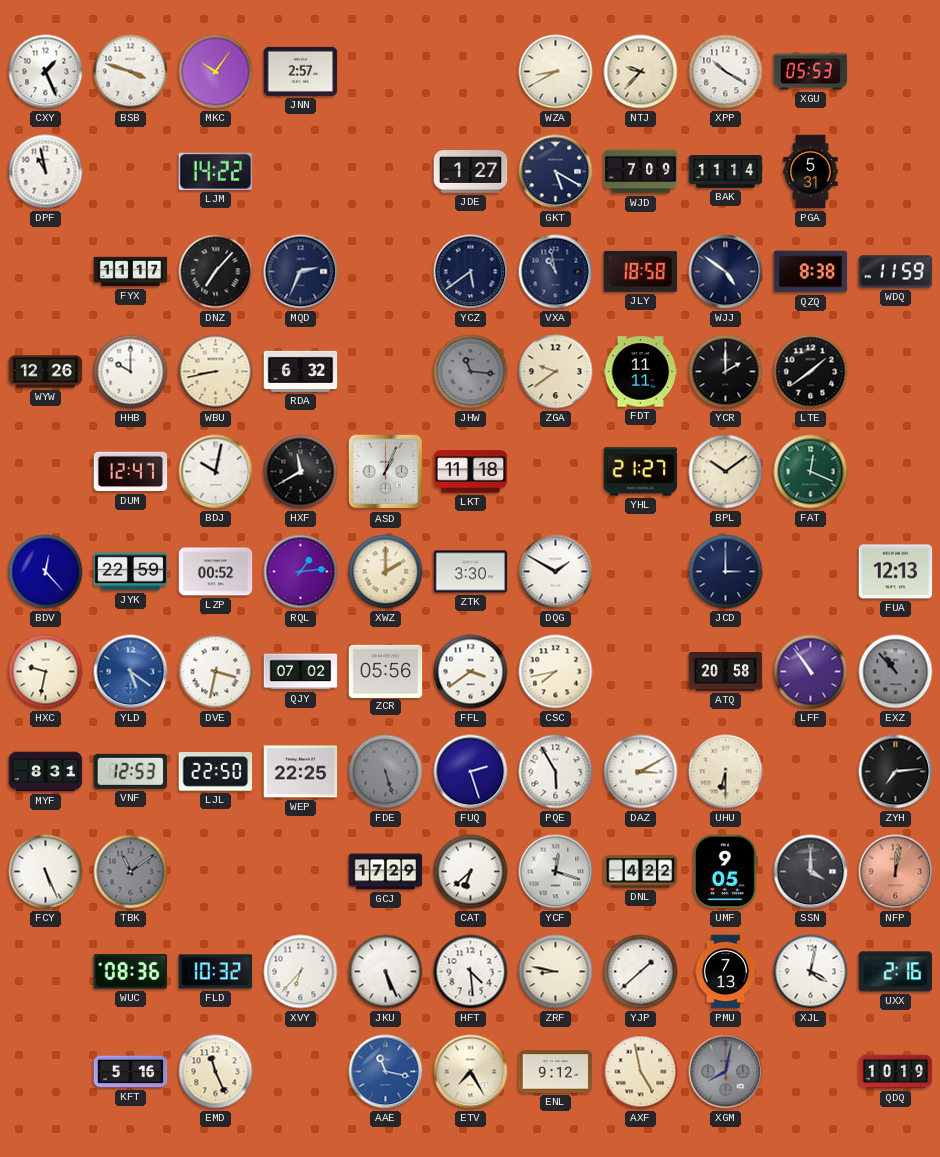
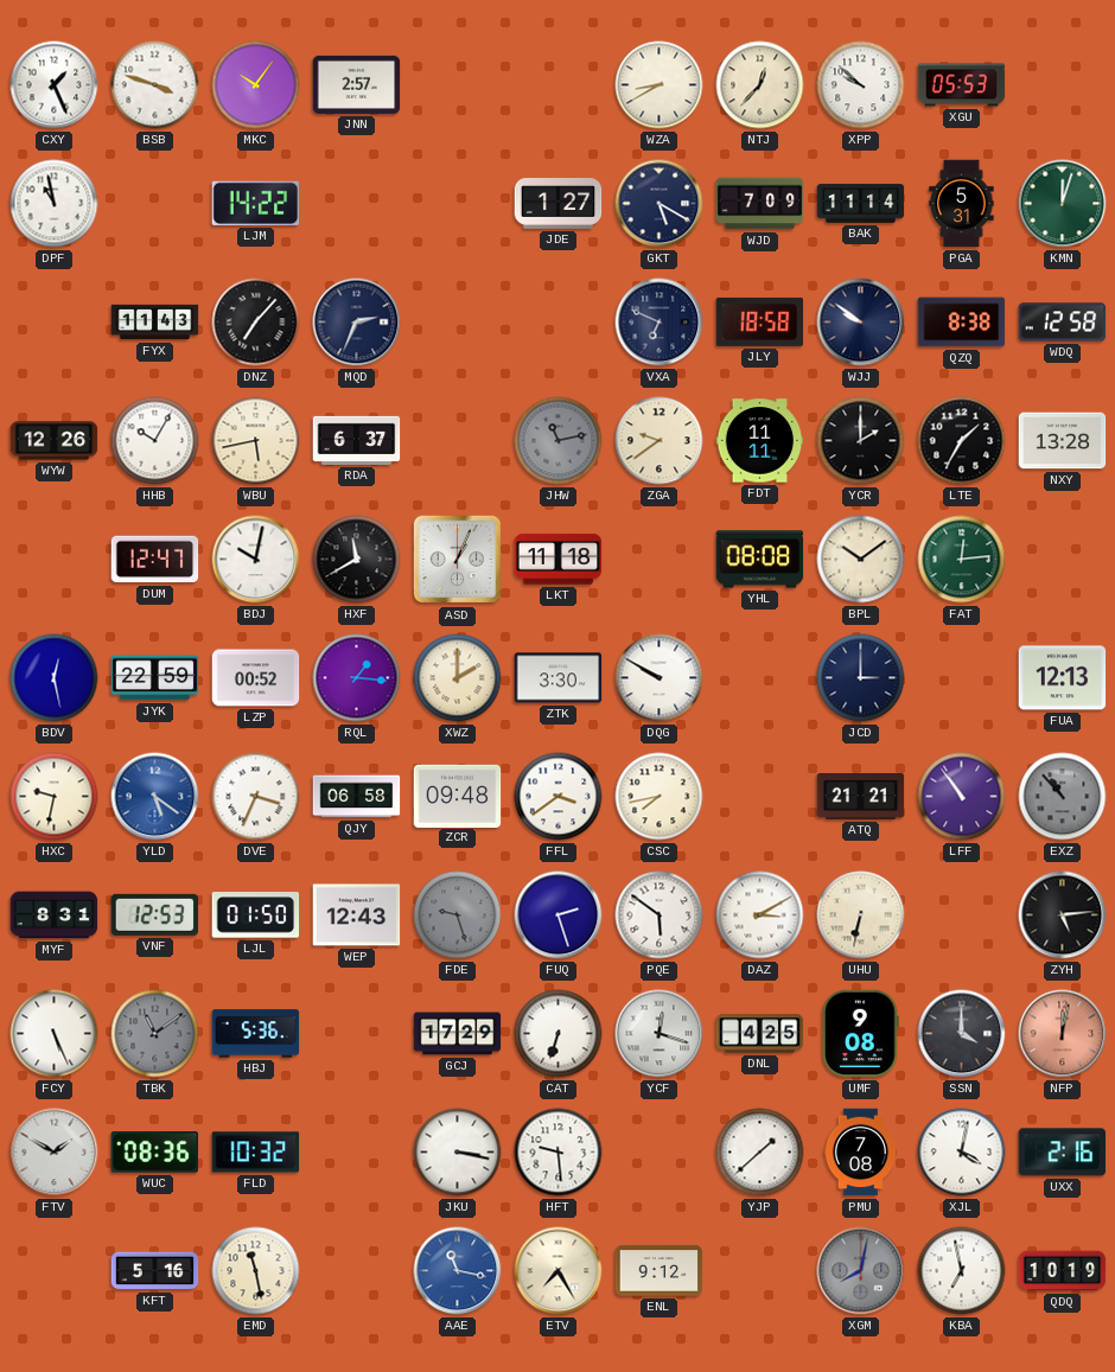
NTJ: 9:37 -> 12:37
XPP: 10:20 -> 9:52
KMN: none -> 12:03
FYX: 11:17 -> 11:43
YCZ: 5:39 -> none
VXA: 10:58 -> 6:49
WJJ: 4:51 -> 9:51
WDQ: 11:59 -> 12:58
HHB: 10:00 -> 10:05
WBU: 8:43 -> 5:43
RDA: 6:32 -> 6:37
JHW: 11:16 -> 11:13
LTE: 1:39 -> 1:35
NXY: none -> 13:28
YHL: 21:27 -> 08:08
FAT: 12:19 -> 12:14
BDV: 12:23 -> 12:28
RQL: 1:14 -> 1:16
DQG: 1:50 -> 9:50
DVE: 3:32 -> 3:34
QJY: 07:02 -> 06:58
ZCR: 05:56 -> 09:48
ATQ: 20:58 -> 21:21
LJL: 22:50 -> 01:50
WEP: 22:25 -> 12:43
FDE: 5:27 -> 9:27
PQE: 5:55 -> 5:51
UHU: 6:30 -> 6:32
ZYH: 7:14 -> 5:14
HBJ: none -> 5:36
CAT: 6:38 -> 6:33
DNL: 4:22 -> 4:25
UMF: 9:05 -> 9:08
FTV: none -> 1:50
XVY: 6:37 -> none
JKU: 5:26 -> 3:17
HFT: 4:29 -> 9:29
ZRF: 8:47 -> none
PMU: 7:13 -> 7:08
EMD: 11:26 -> 11:28
AXF: 4:58 -> none
KBA: none -> 6:58
